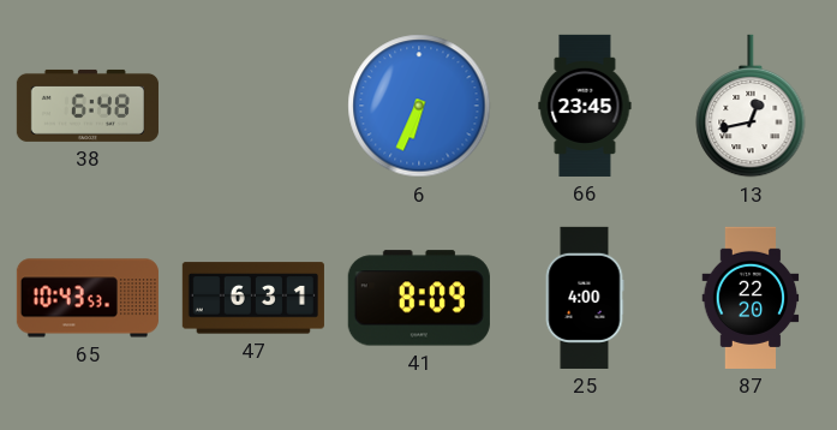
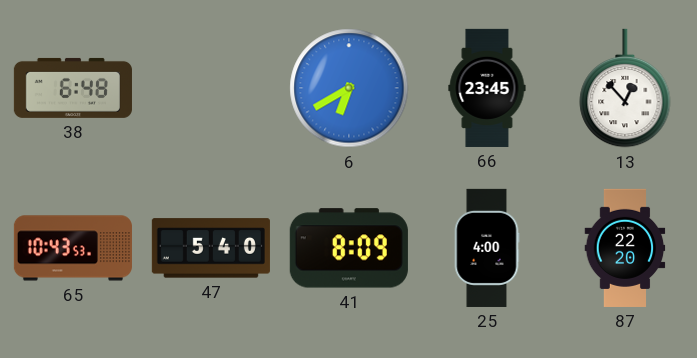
6: 6:34 -> 6:40
13: 12:43 -> 12:53
47: 6:31 -> 5:40
